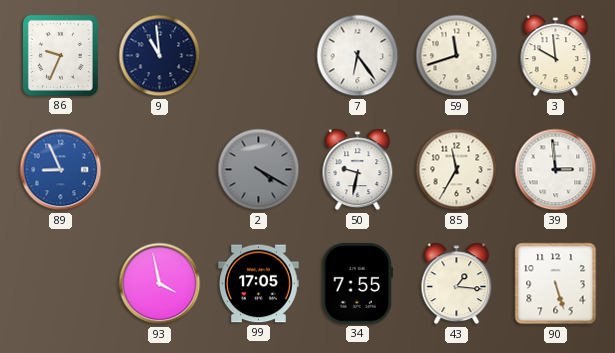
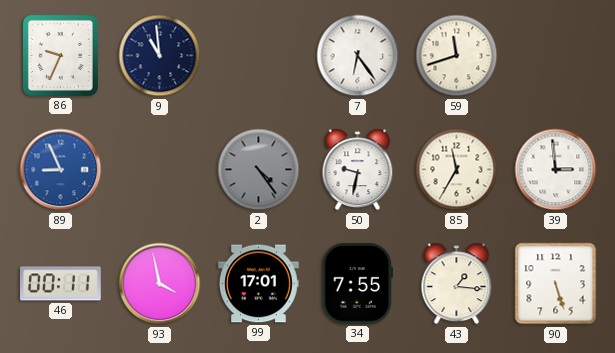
3: 9:59 -> none
2: 4:20 -> 4:24
46: none -> 00:11
99: 17:05 -> 17:01
